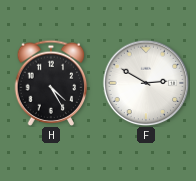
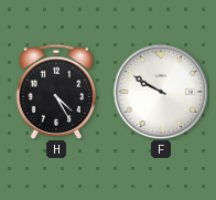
F: 2:50 -> 9:50
